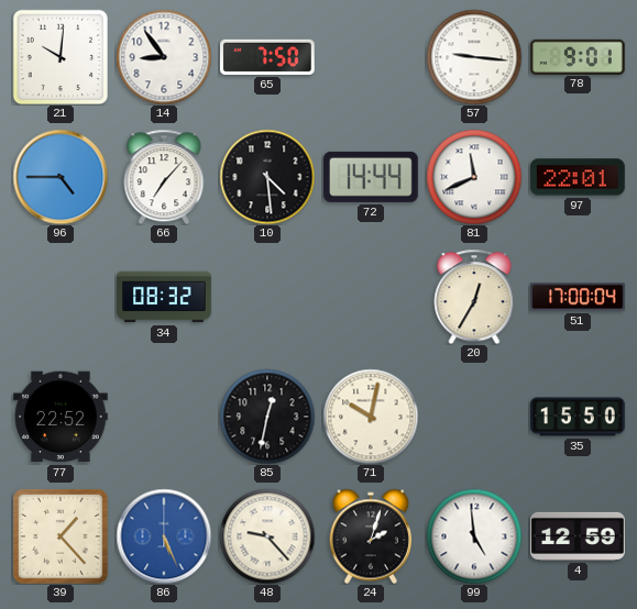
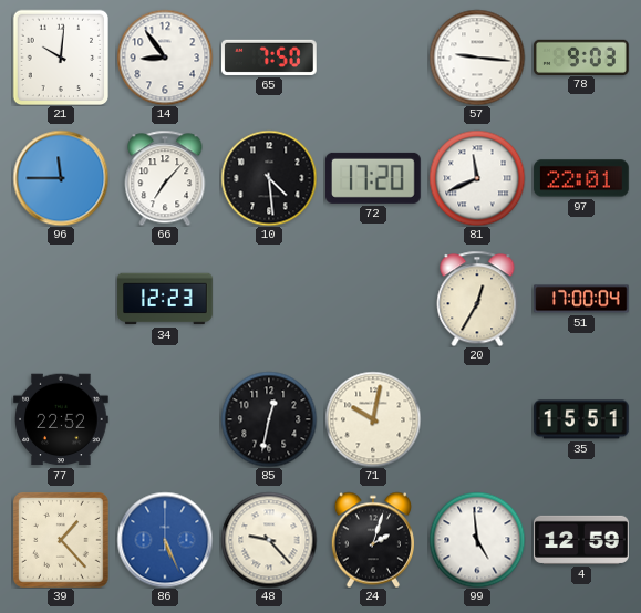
78: 9:01 -> 9:03
96: 4:45 -> 11:45
72: 14:44 -> 17:20
34: 08:32 -> 12:23
35: 15:50 -> 15:51
